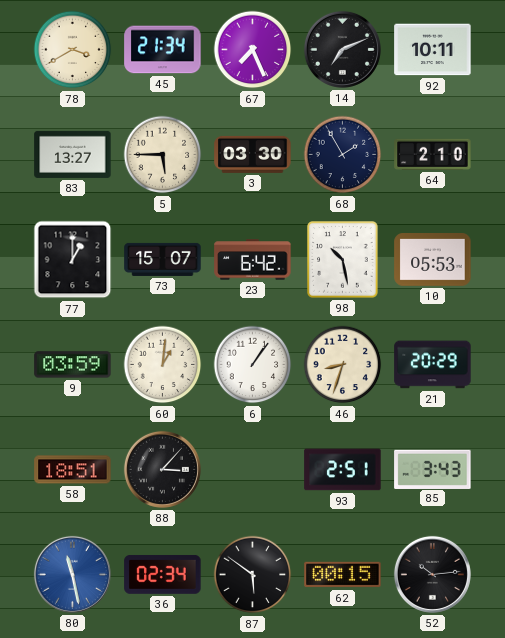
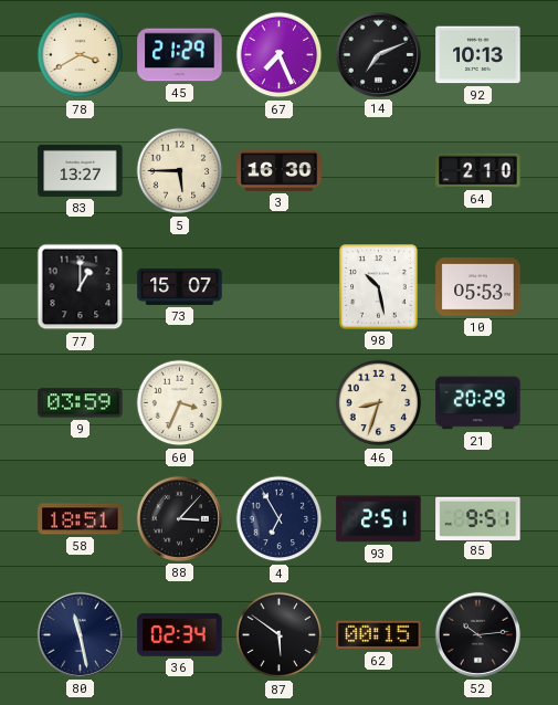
45: 21:34 -> 21:29
92: 10:11 -> 10:13
3: 03:30 -> 16:30
68: 1:55 -> none
23: 6:42 -> none
60: 1:01 -> 3:34
6: 1:06 -> none
4: none -> 6:55
85: 3:43 -> 9:51
80 dial: blue -> navy
